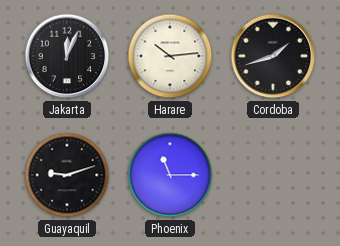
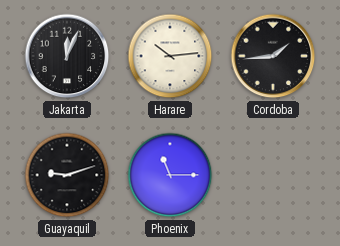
Cordoba: 1:42 -> 1:44
